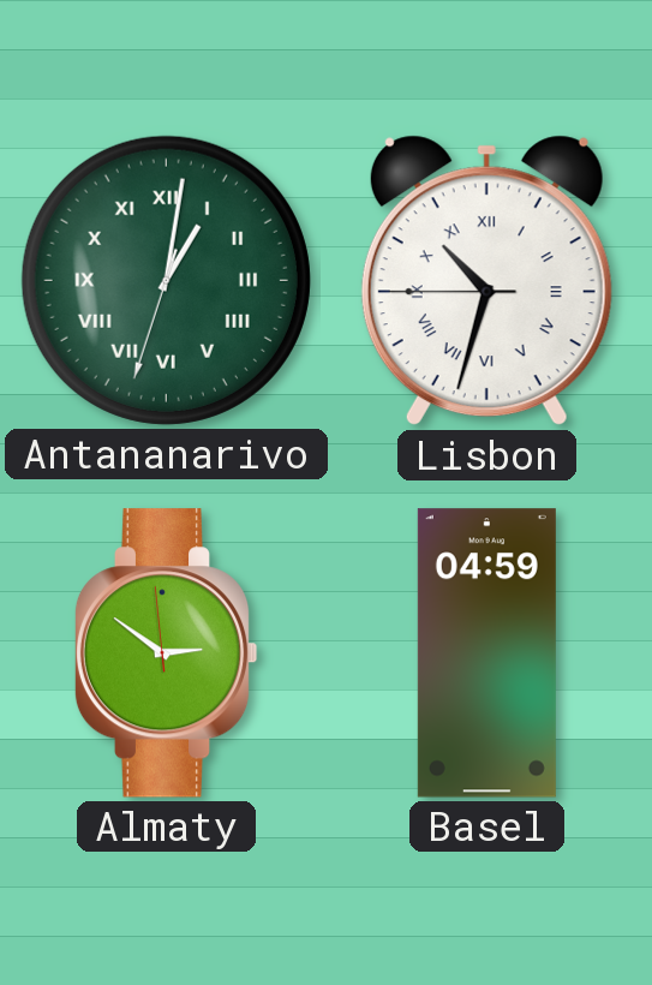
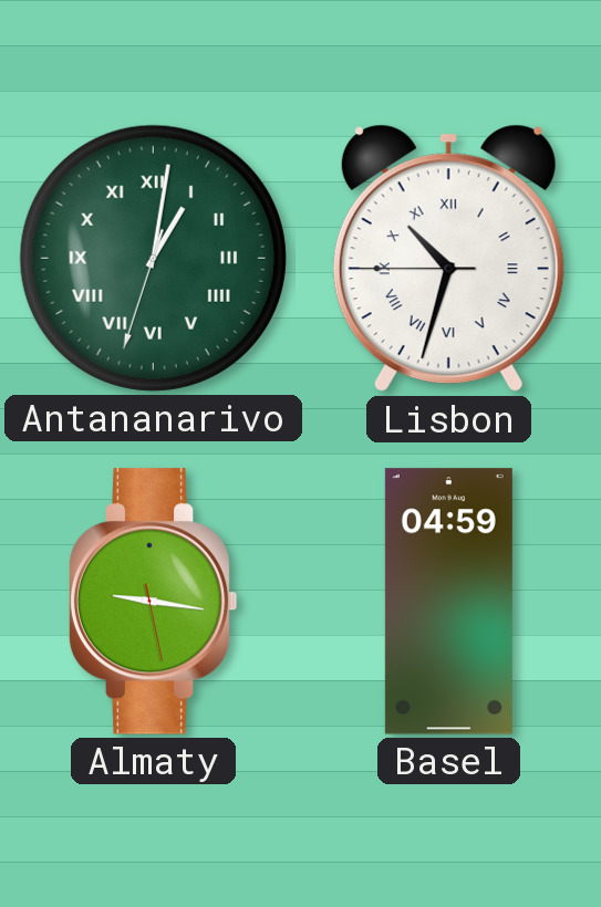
Almaty: 2:50 -> 9:16
